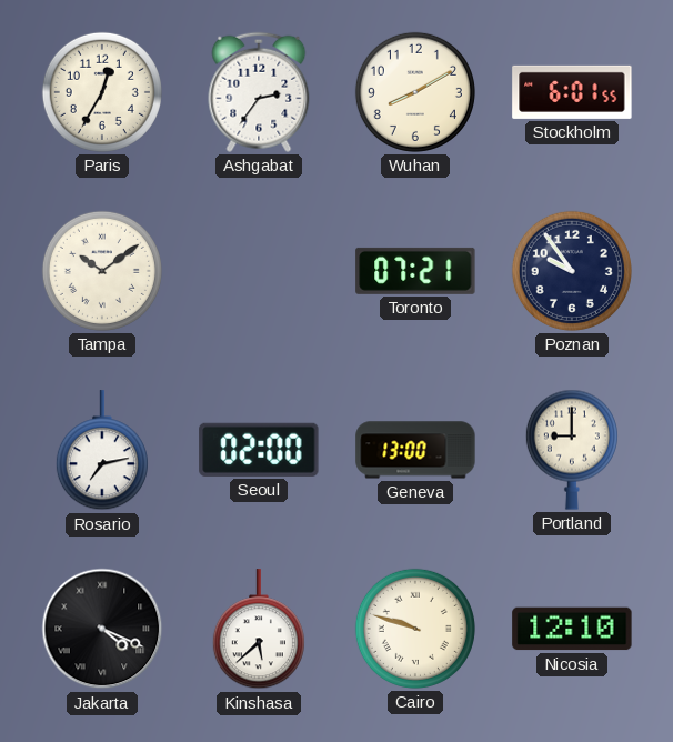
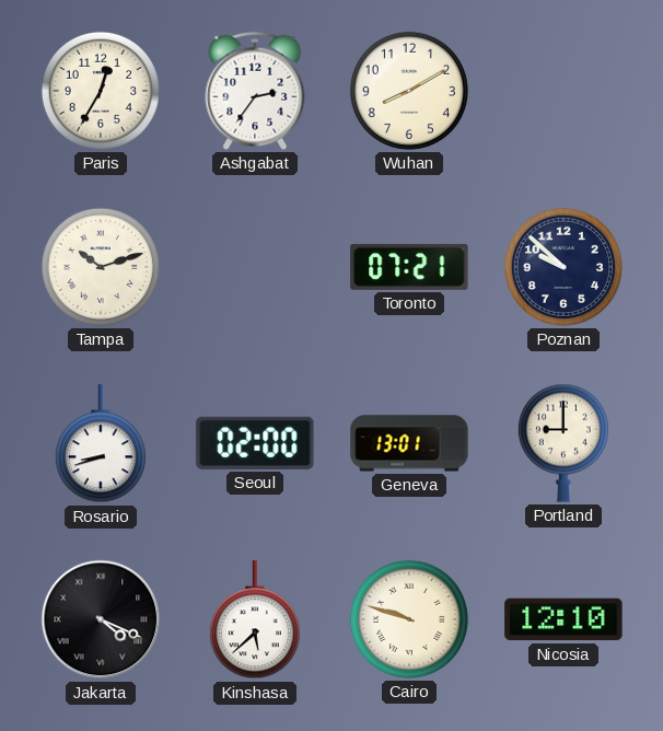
Stockholm: 6:01 -> none
Tampa: 10:09 -> 10:12
Poznan: 9:54 -> 9:52
Rosario: 7:13 -> 8:42
Geneva: 13:00 -> 13:01
